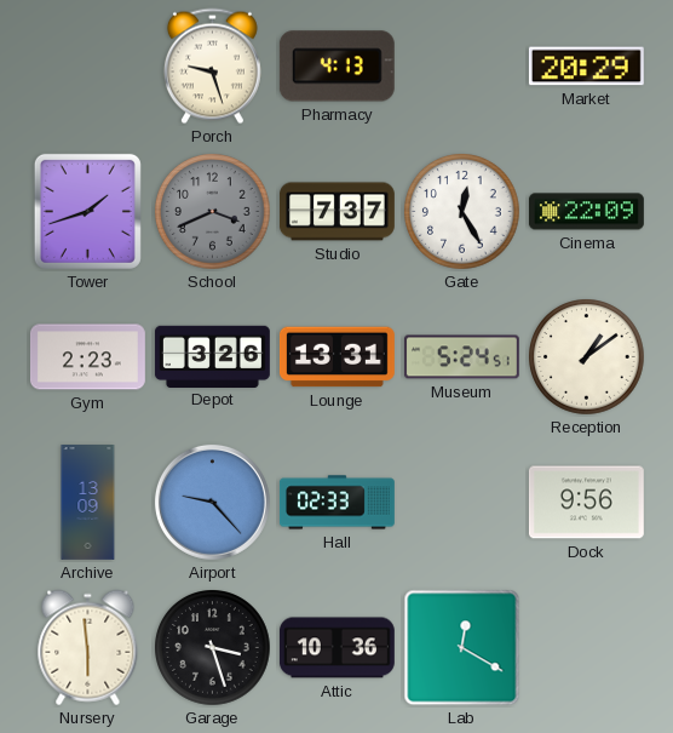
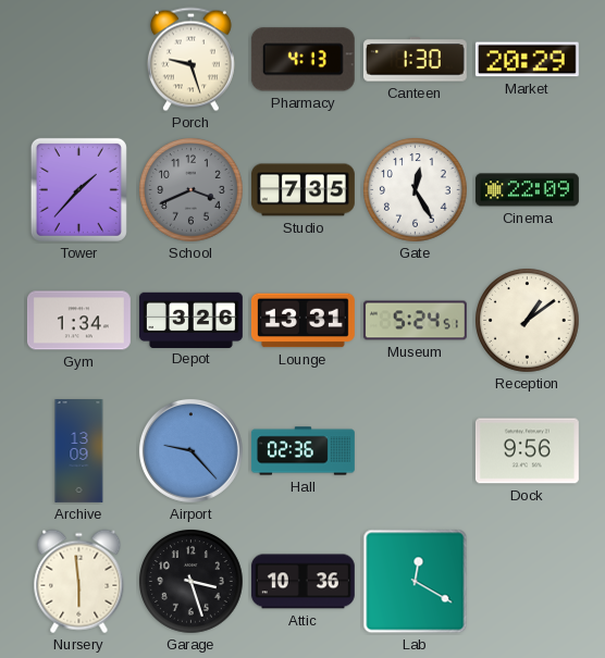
Canteen: none -> 1:30
Tower: 1:42 -> 1:37
Studio: 7:37 -> 7:35
Gym: 2:23 -> 1:34
Hall: 02:33 -> 02:36
